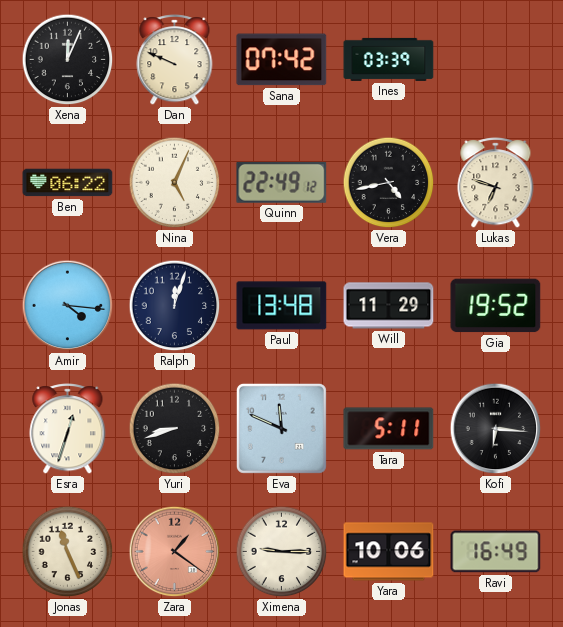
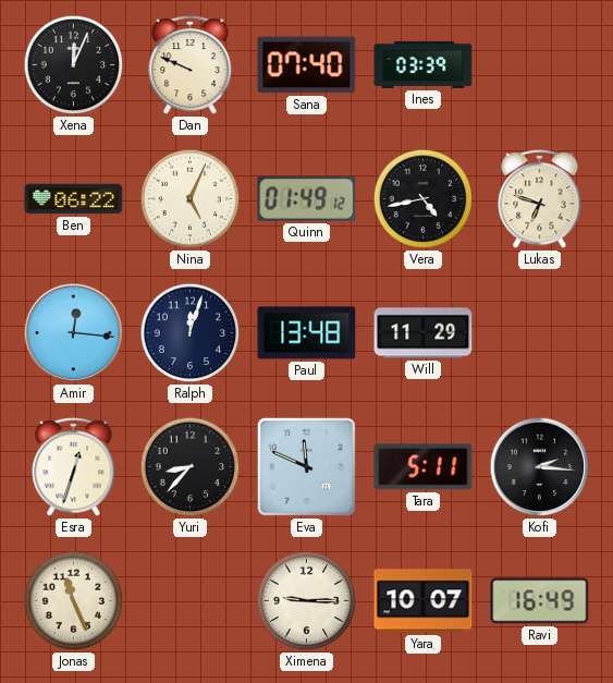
Sana: 07:42 -> 07:40
Quinn: 22:49 -> 01:49
Amir: 4:16 -> 12:16
Gia: 19:52 -> none
Yuri: 8:42 -> 8:37
Kofi: 6:16 -> 2:16
Zara: 1:21 -> none
Yara: 10:06 -> 10:07
